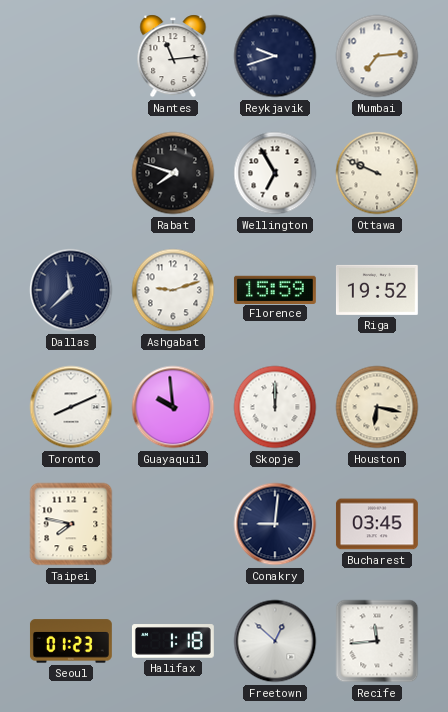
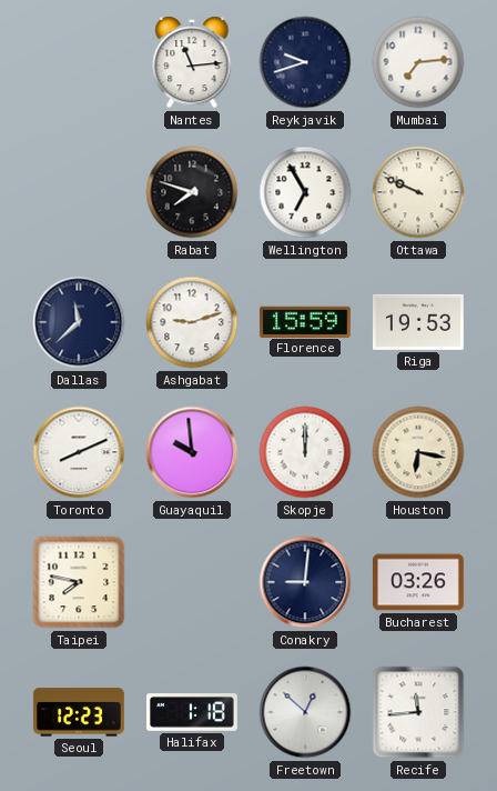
Riga: 19:52 -> 19:53
Bucharest: 03:45 -> 03:26
Seoul: 01:23 -> 12:23
